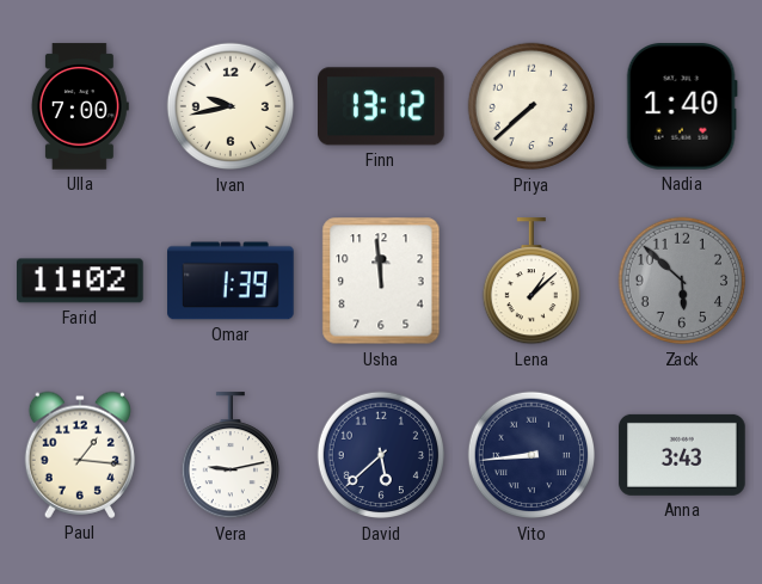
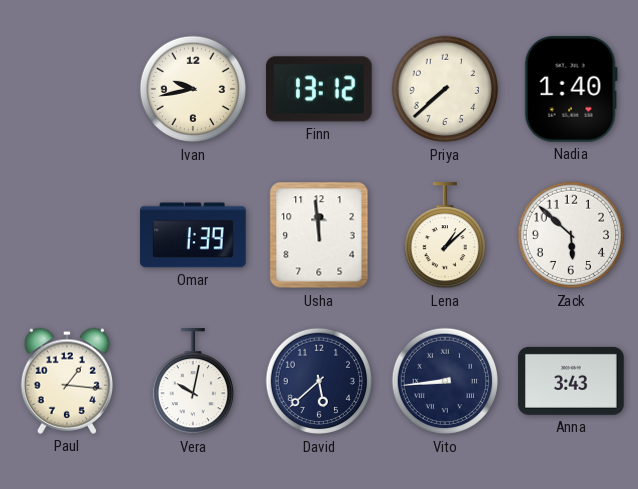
Ulla: 7:00 -> none
Farid: 11:02 -> none
Zack dial: grey -> white
Vera: 9:13 -> 10:02
